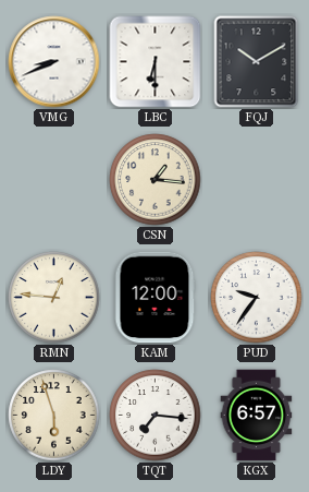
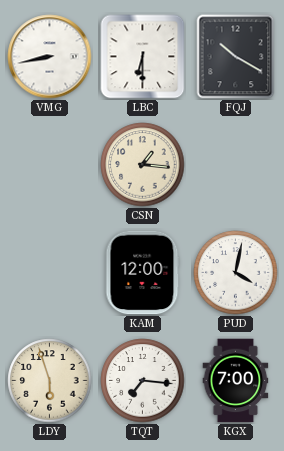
VMG: 8:41 -> 8:43
FQJ: 10:10 -> 10:20
RMN: 12:46 -> none
PUD: 9:36 -> 4:02
KGX: 6:57 -> 7:00
